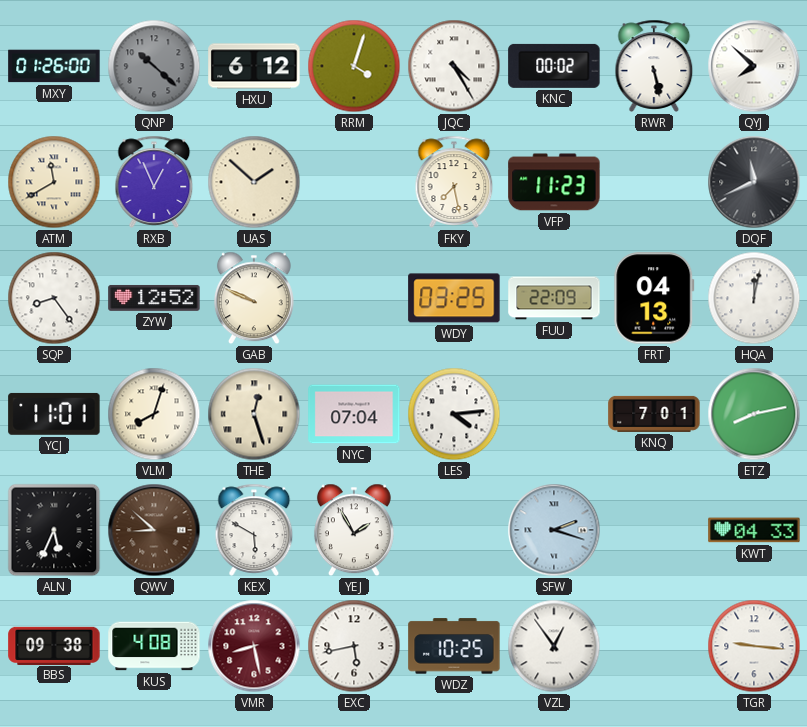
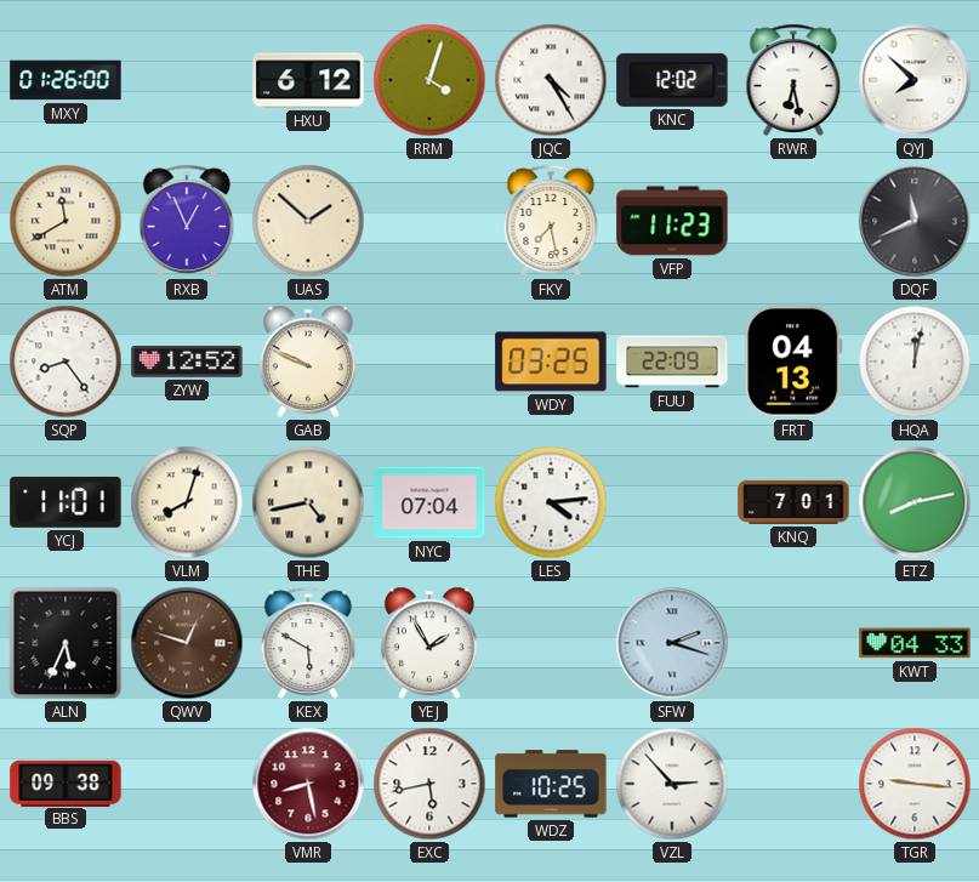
QNP: 10:22 -> none
KNC: 00:02 -> 12:02
RWR: 5:28 -> 6:28
THE: 12:27 -> 4:43
QWV: 8:52 -> 12:48
KUS: 4:08 -> none
VZL: 12:54 -> 2:53
